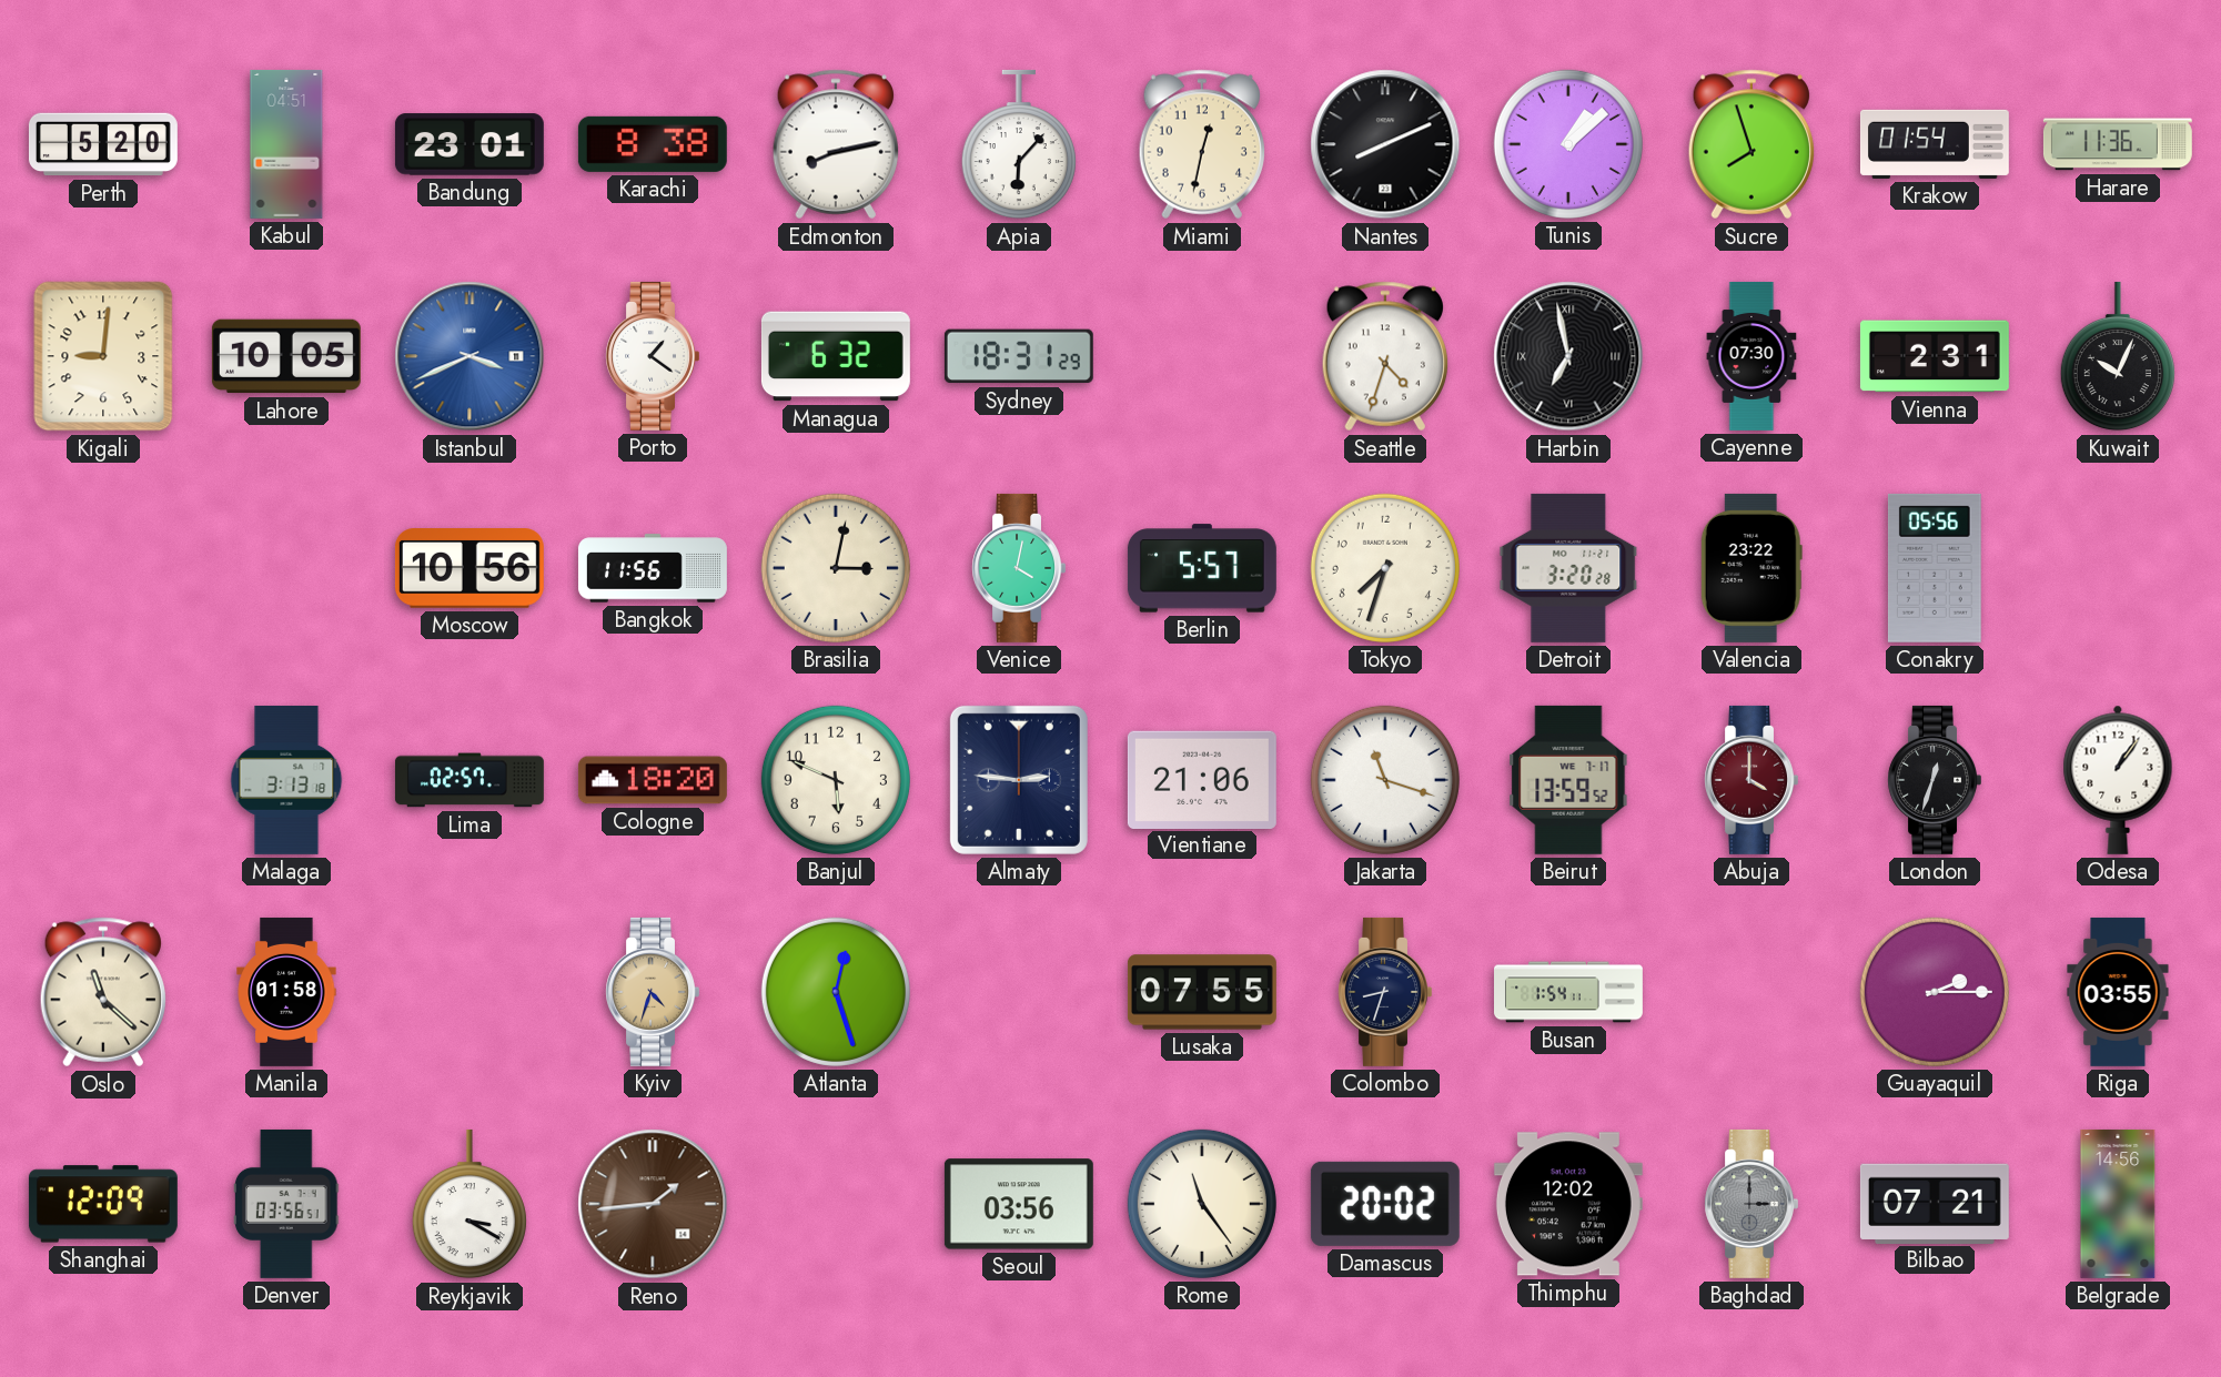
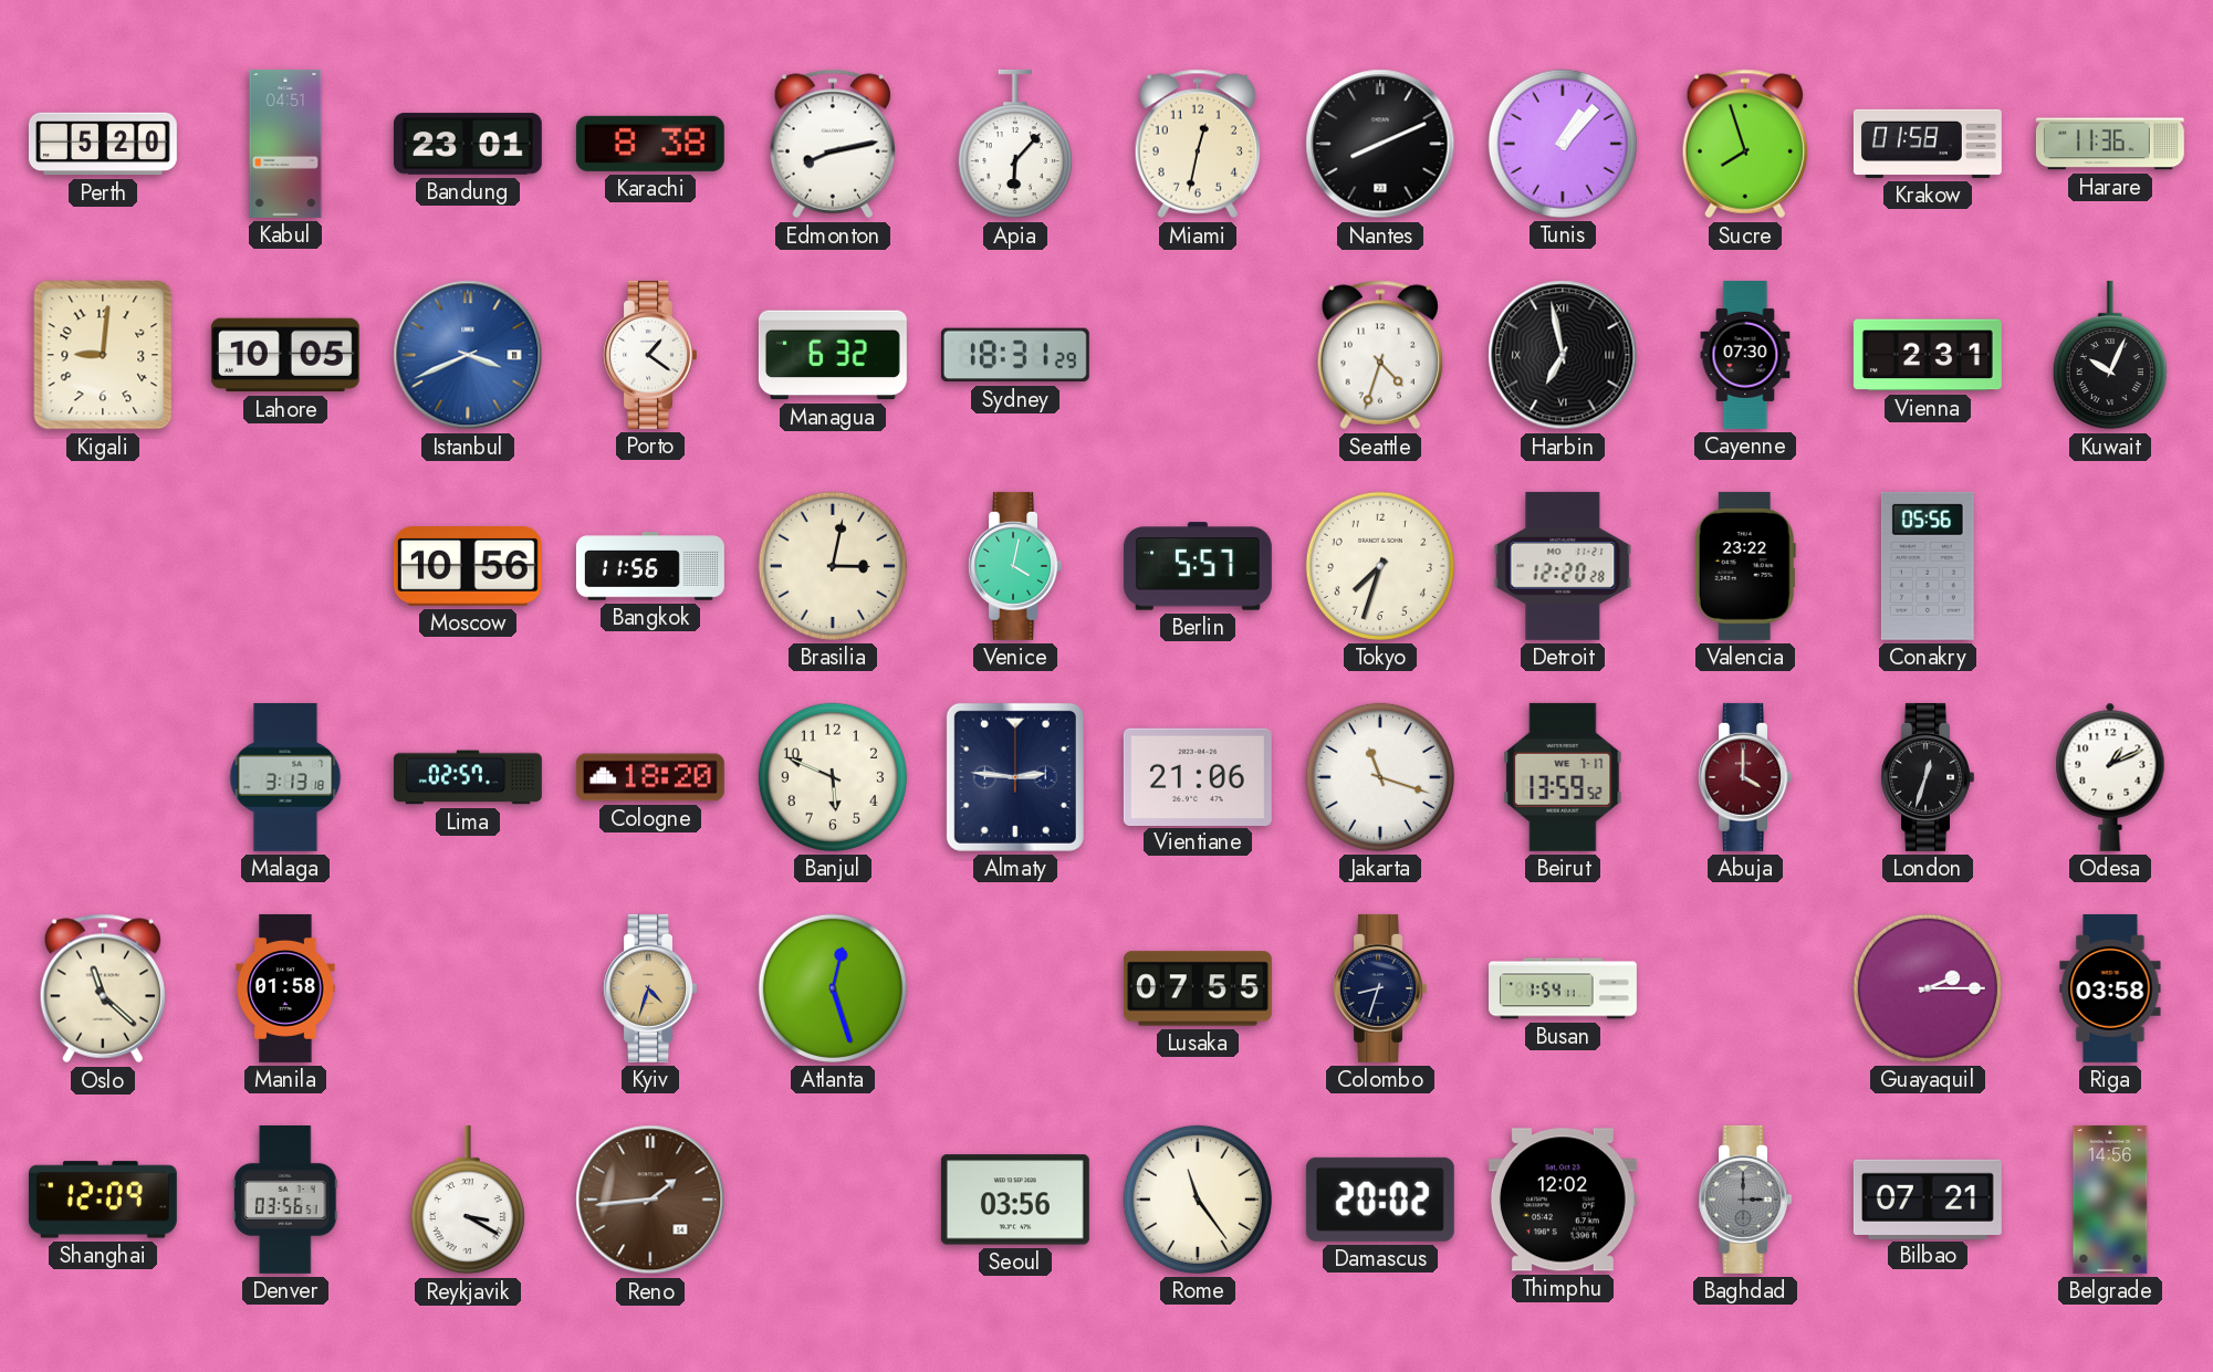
Tunis: 1:08 -> 1:07
Krakow: 01:54 -> 01:58
Detroit: 3:20 -> 12:20
Odesa: 1:06 -> 1:11
Riga: 03:55 -> 03:58
